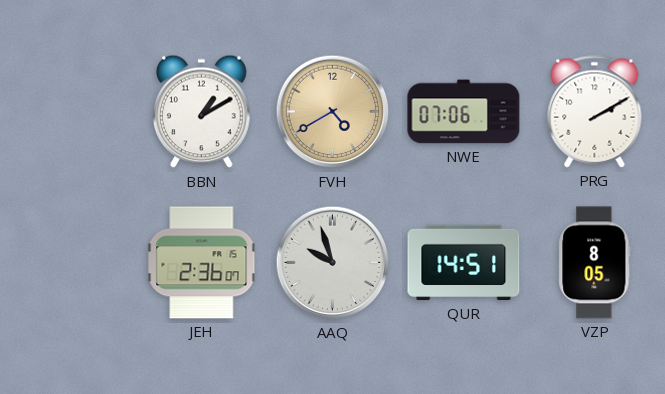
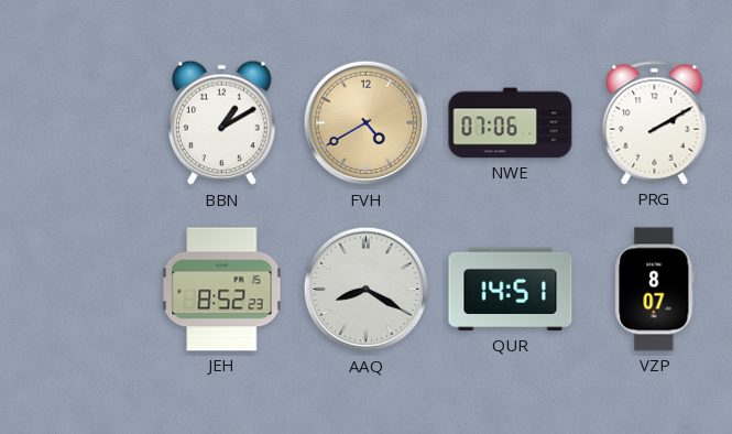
JEH: 2:36 -> 8:52
AAQ: 9:57 -> 8:20
VZP: 8:05 -> 8:07
